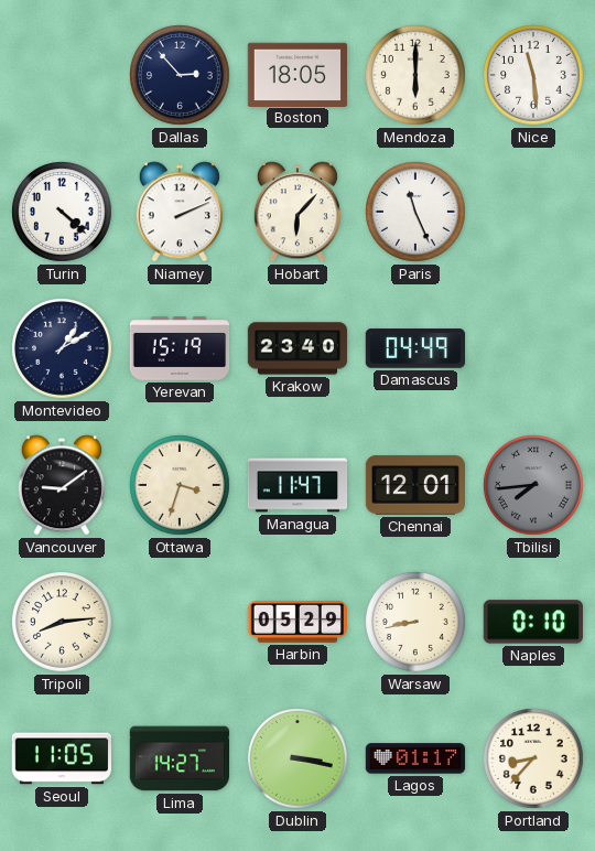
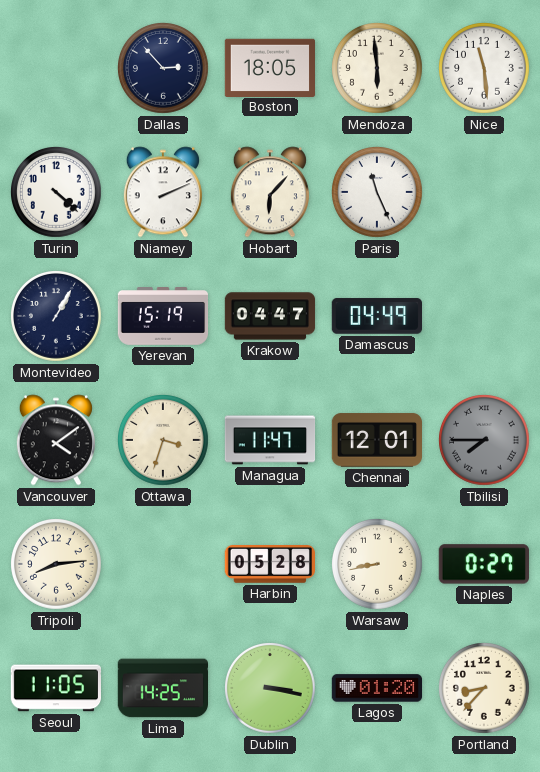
Mendoza: 6:00 -> 5:59
Montevideo: 1:10 -> 1:05
Krakow: 23:40 -> 04:47
Vancouver: 9:09 -> 4:09
Tbilisi: 7:44 -> 7:45
Harbin: 05:29 -> 05:28
Naples: 0:10 -> 0:27
Lima: 14:27 -> 14:25
Lagos: 01:17 -> 01:20
